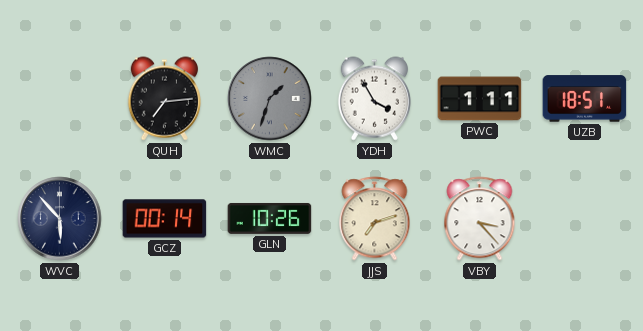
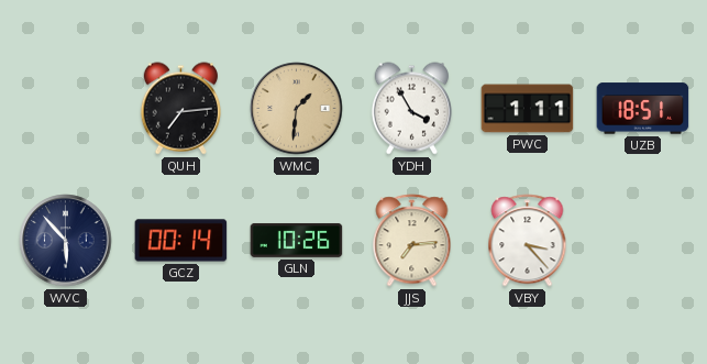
WMC: 1:33 -> 1:31
WMC dial: grey -> champagne
JJS: 7:12 -> 7:14
